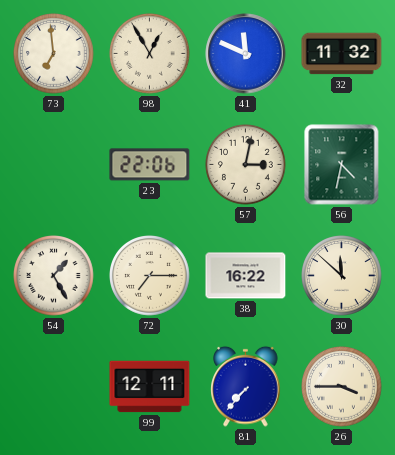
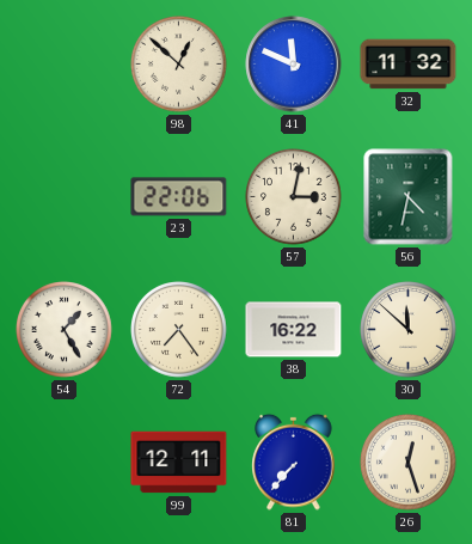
73: 6:59 -> none
98: 12:55 -> 12:52
72: 7:15 -> 7:24
26: 3:45 -> 12:27
